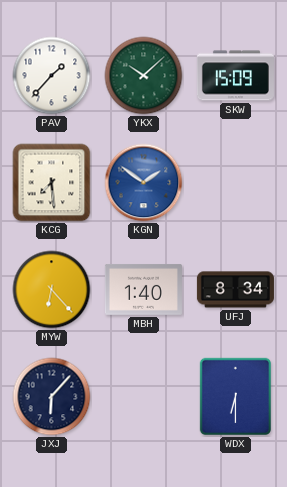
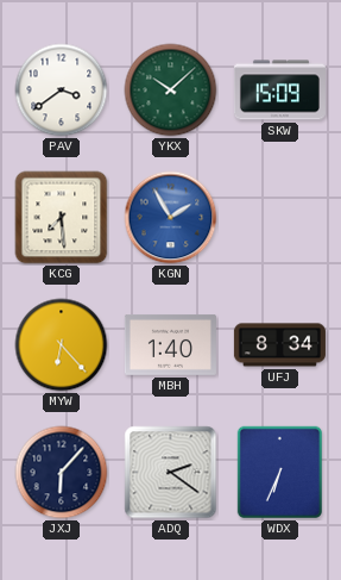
PAV: 1:37 -> 3:39
KGN: 1:51 -> 1:55
ADQ: none -> 2:21
WDX: 6:30 -> 6:34
